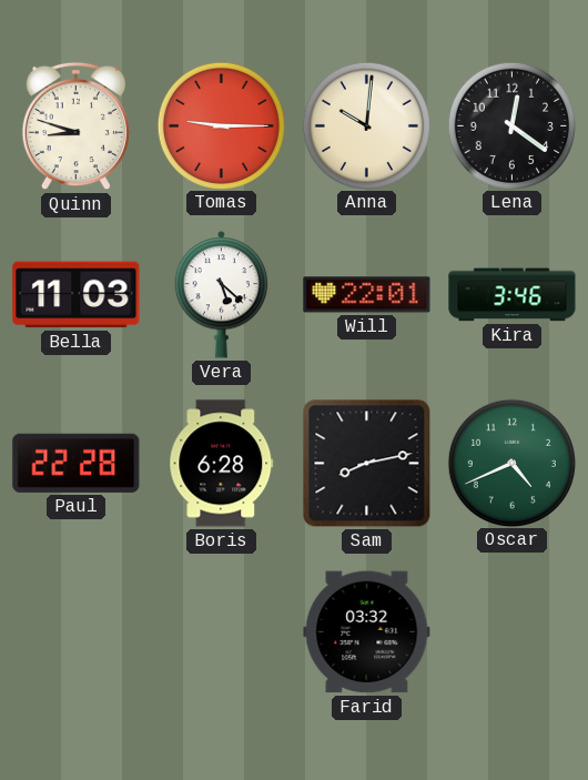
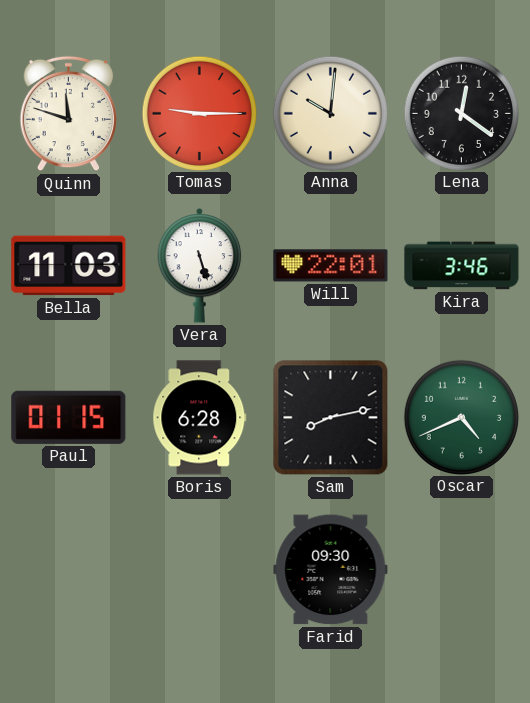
Quinn: 8:48 -> 11:48
Vera: 5:22 -> 5:27
Paul: 22:28 -> 01:15
Farid: 03:32 -> 09:30
